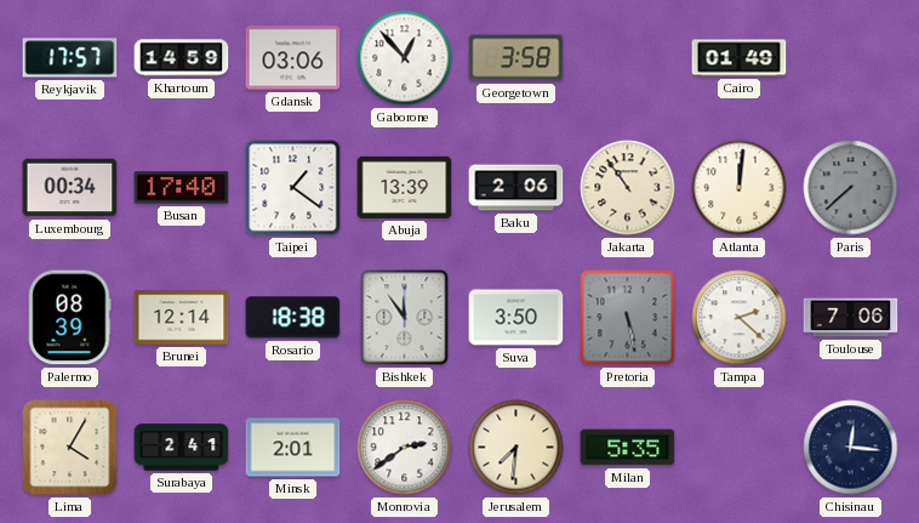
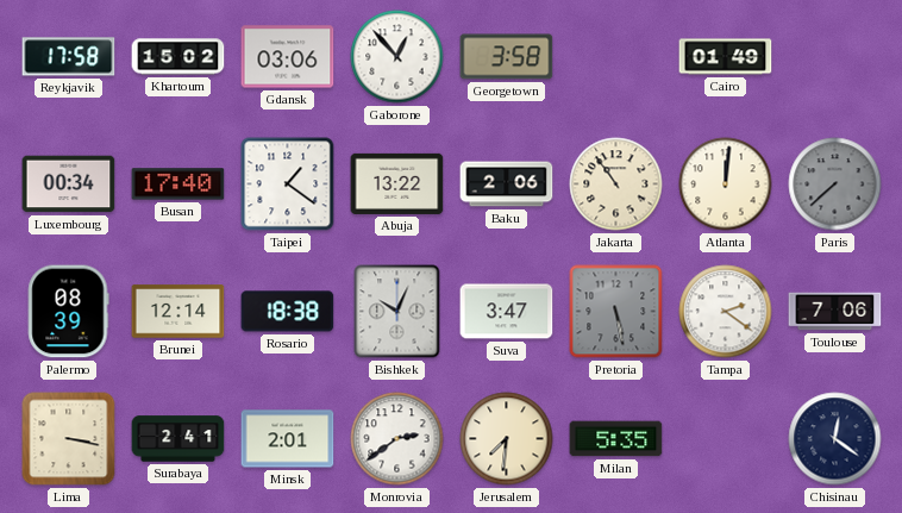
Reykjavik: 17:57 -> 17:58
Khartoum: 14:59 -> 15:02
Abuja: 13:39 -> 13:22
Bishkek: 11:54 -> 10:04
Suva: 3:50 -> 3:47
Tampa: 2:22 -> 2:21
Lima: 4:05 -> 3:17
Chisinau: 12:16 -> 12:21
